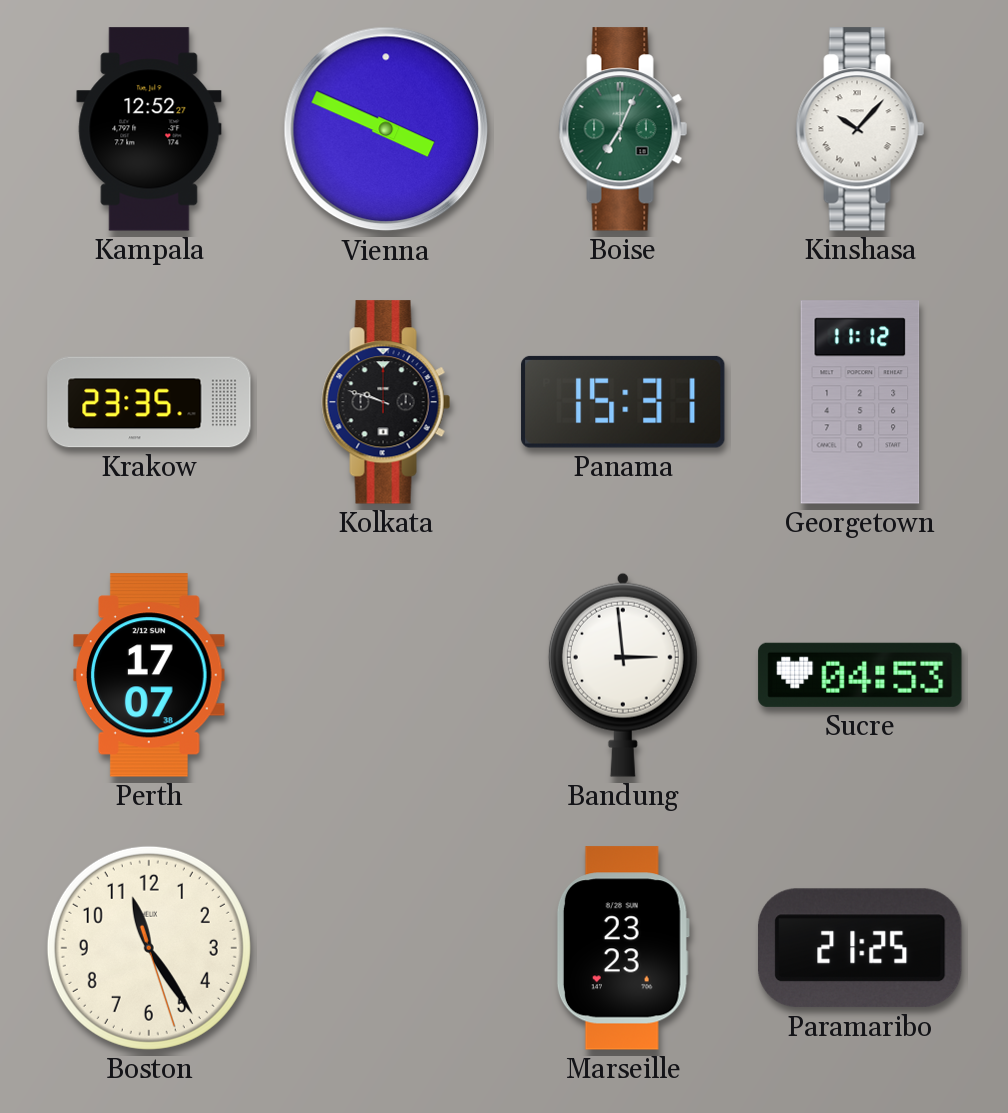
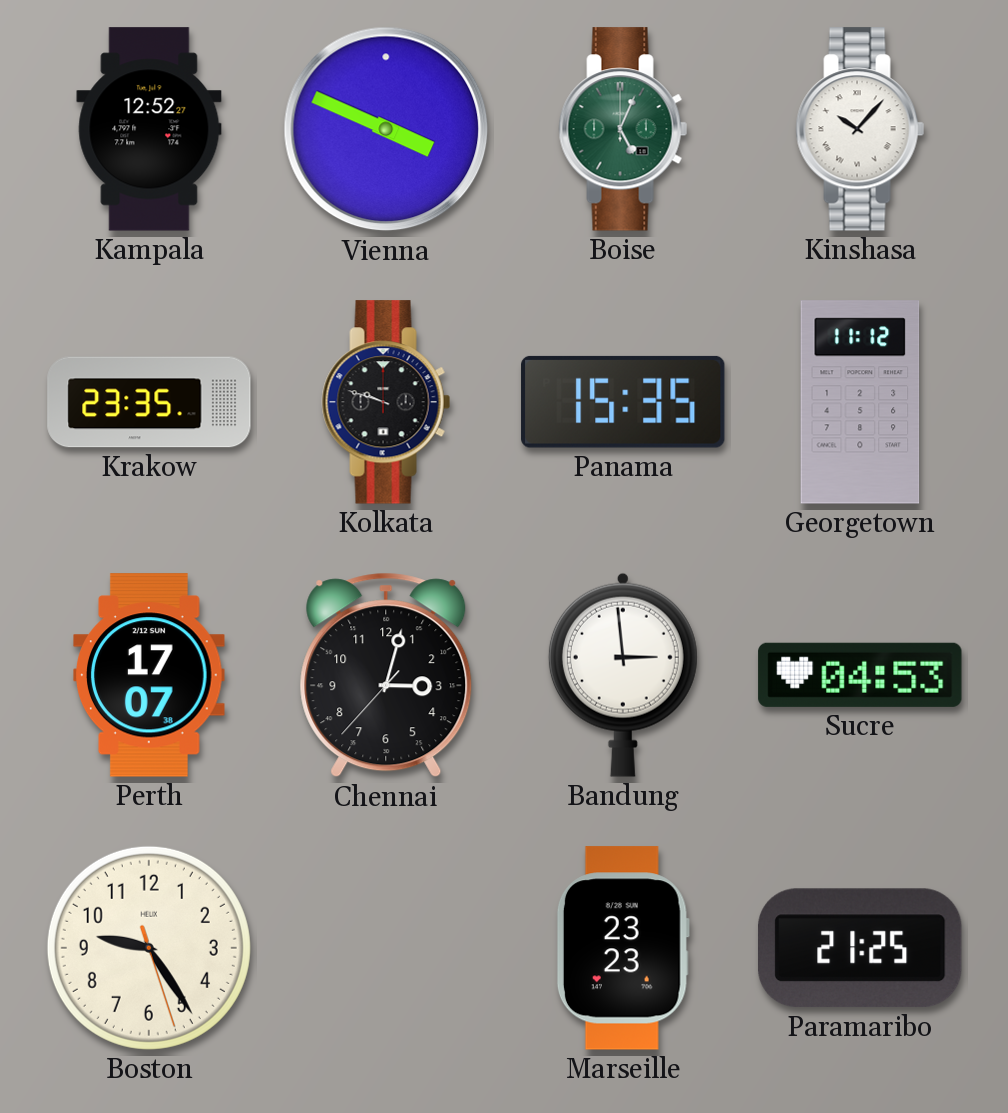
Boise: 7:04 -> 5:04
Panama: 15:31 -> 15:35
Chennai: none -> 3:02
Boston: 11:24 -> 9:24
